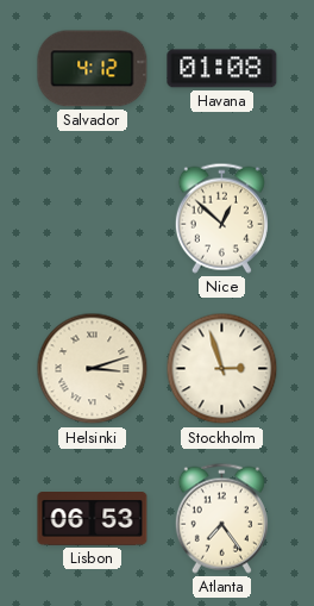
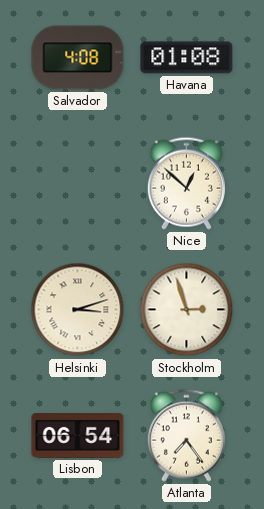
Salvador: 4:12 -> 4:08
Lisbon: 06:53 -> 06:54
